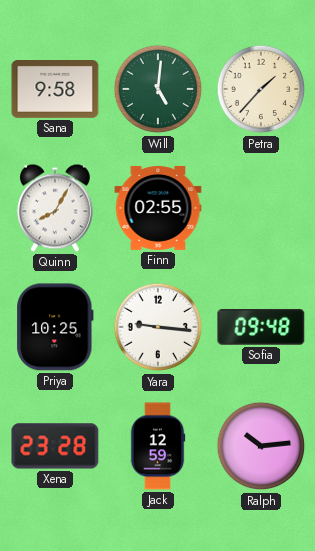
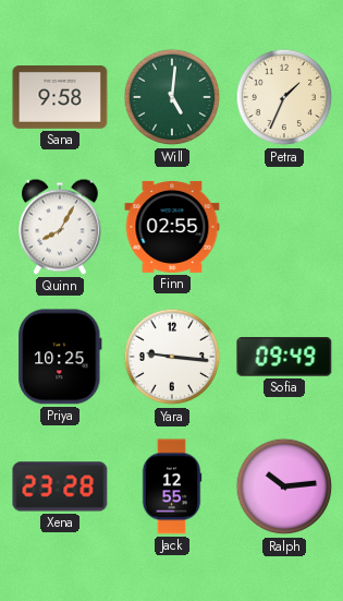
Petra: 1:37 -> 1:34
Sofia: 09:48 -> 09:49
Jack: 12:59 -> 12:55
